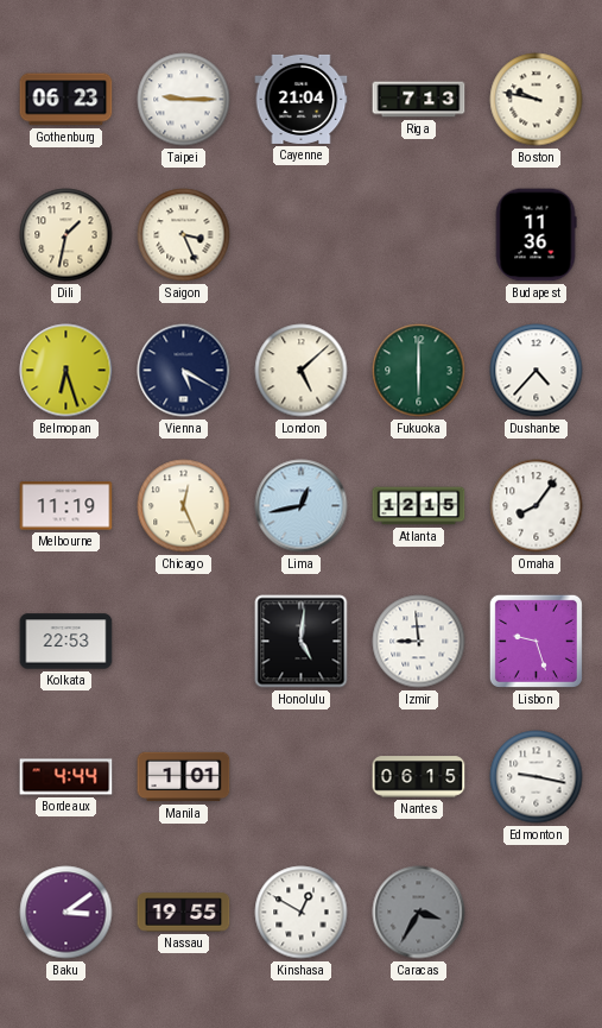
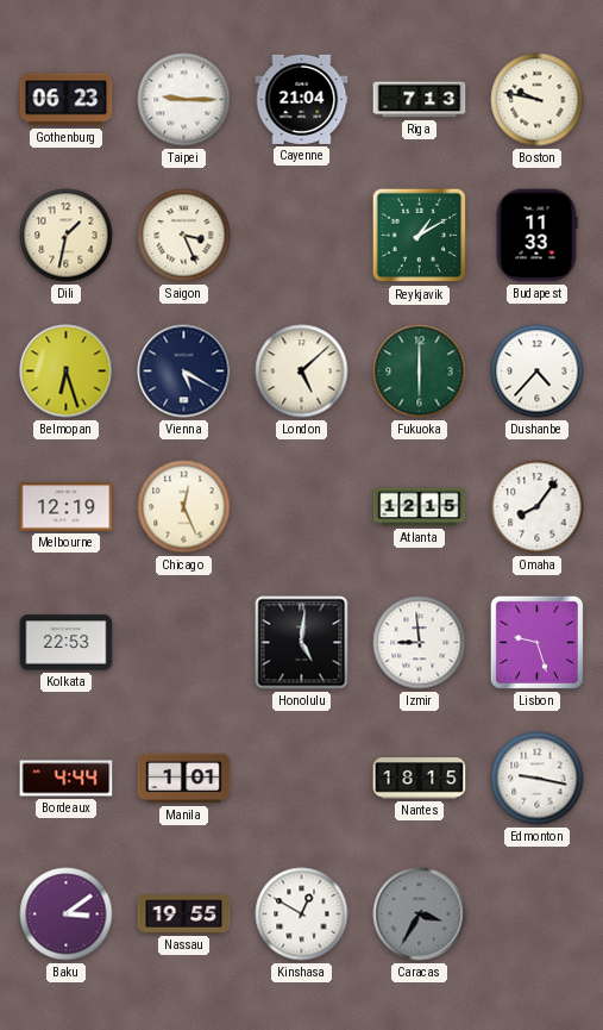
Reykjavik: none -> 1:10
Budapest: 11:36 -> 11:33
Melbourne: 11:19 -> 12:19
Lima: 12:43 -> none
Nantes: 06:15 -> 18:15
